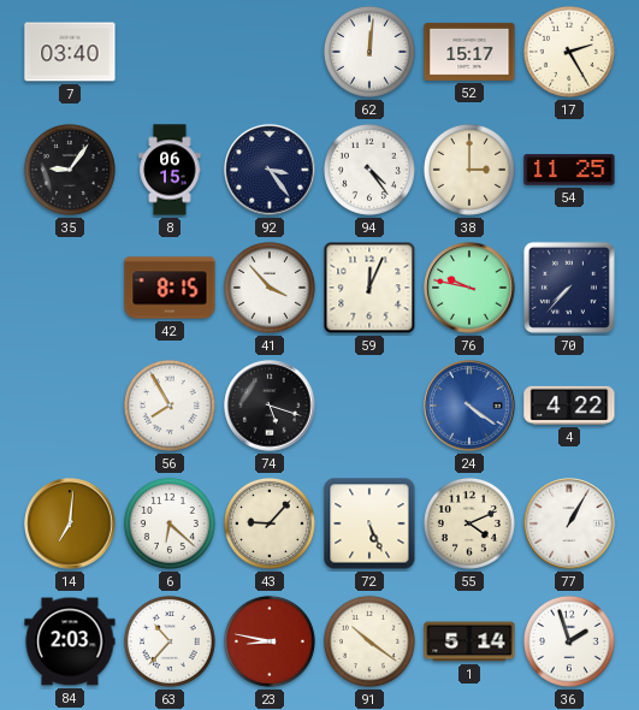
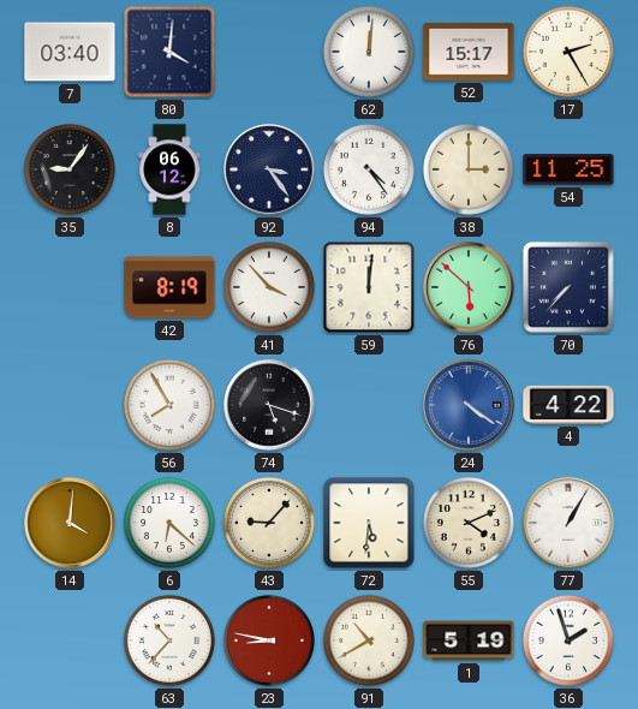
80: none -> 4:01
8: 06:15 -> 06:12
42: 8:15 -> 8:19
59: 12:04 -> 12:01
76: 9:47 -> 5:52
14: 7:01 -> 4:01
72: 5:26 -> 5:31
84: 2:03 -> none
91: 10:21 -> 10:40
1: 5:14 -> 5:19
